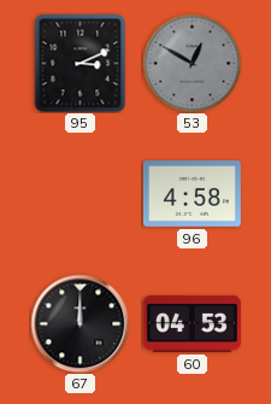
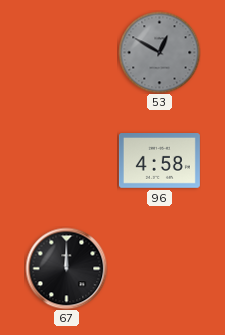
95: 3:11 -> none
60: 04:53 -> none
